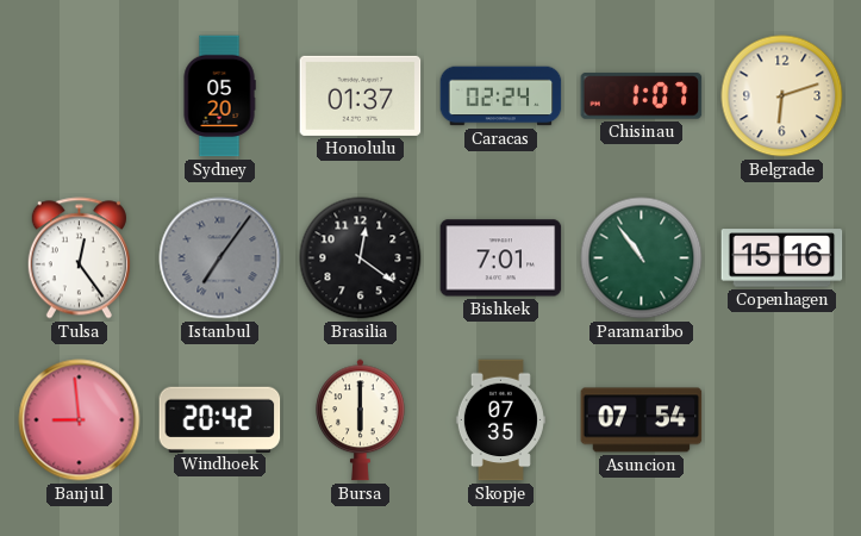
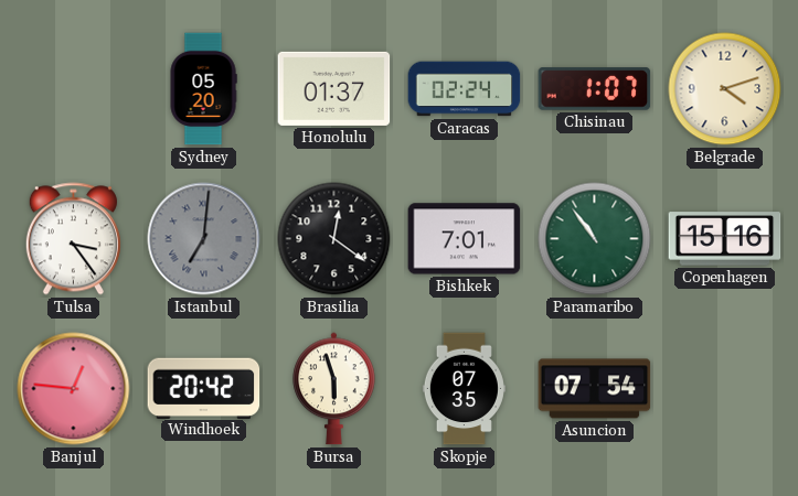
Belgrade: 6:12 -> 4:12
Tulsa: 12:24 -> 3:24
Istanbul: 7:06 -> 7:01
Banjul: 8:59 -> 12:46
Bursa: 6:00 -> 5:57
